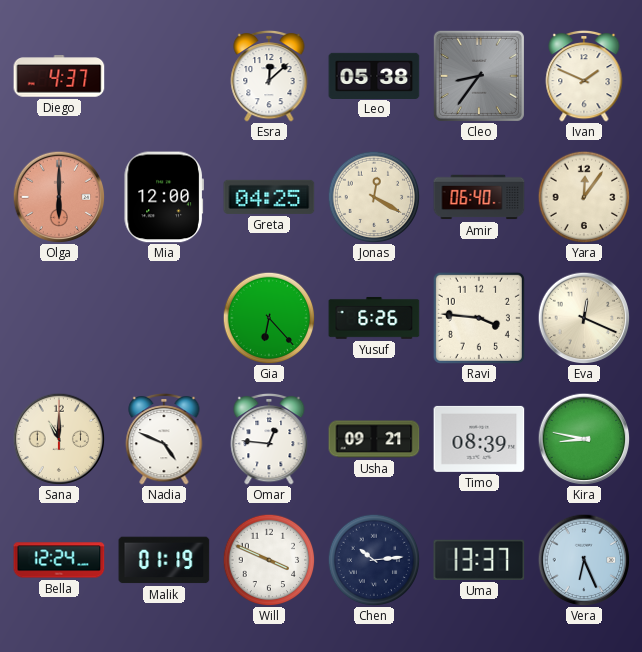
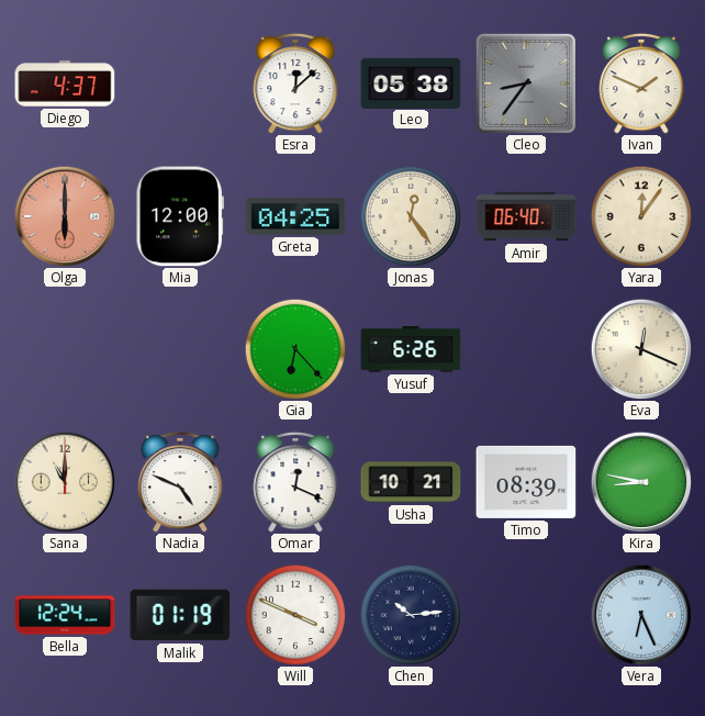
Jonas: 12:20 -> 12:24
Ravi: 3:46 -> none
Omar: 12:46 -> 12:19
Usha: 09:21 -> 10:21
Uma: 13:37 -> none
